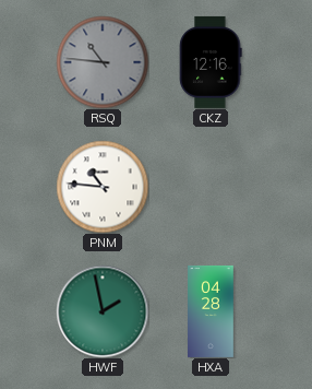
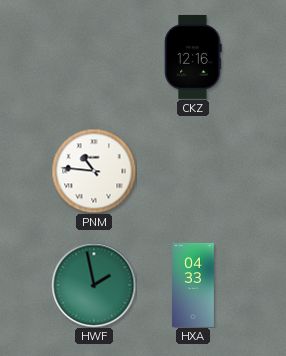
RSQ: 10:46 -> none
HXA: 04:28 -> 04:33
